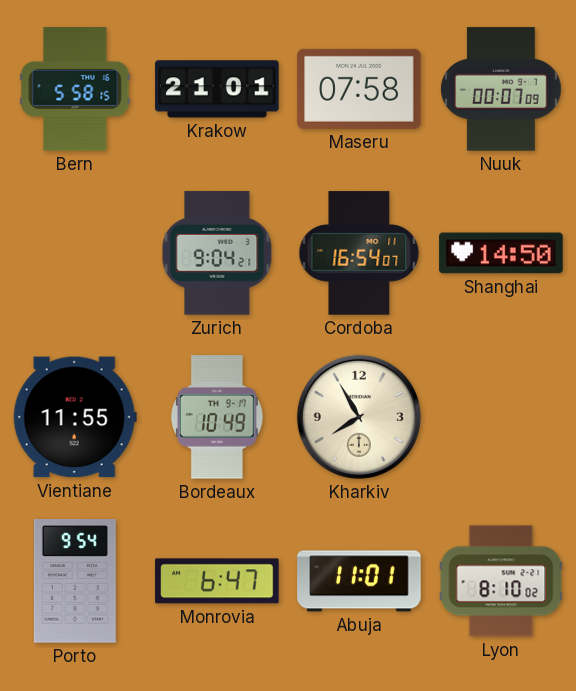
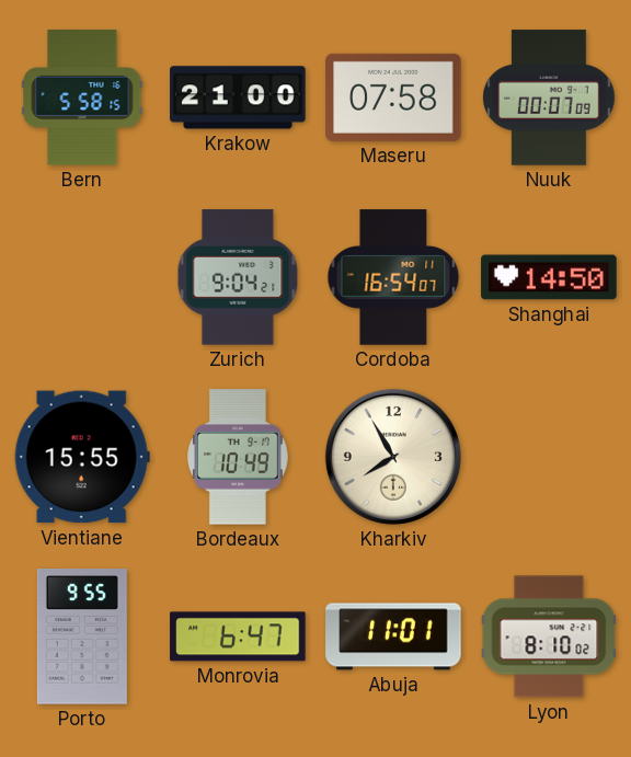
Krakow: 21:01 -> 21:00
Vientiane: 11:55 -> 15:55
Porto: 9:54 -> 9:55
